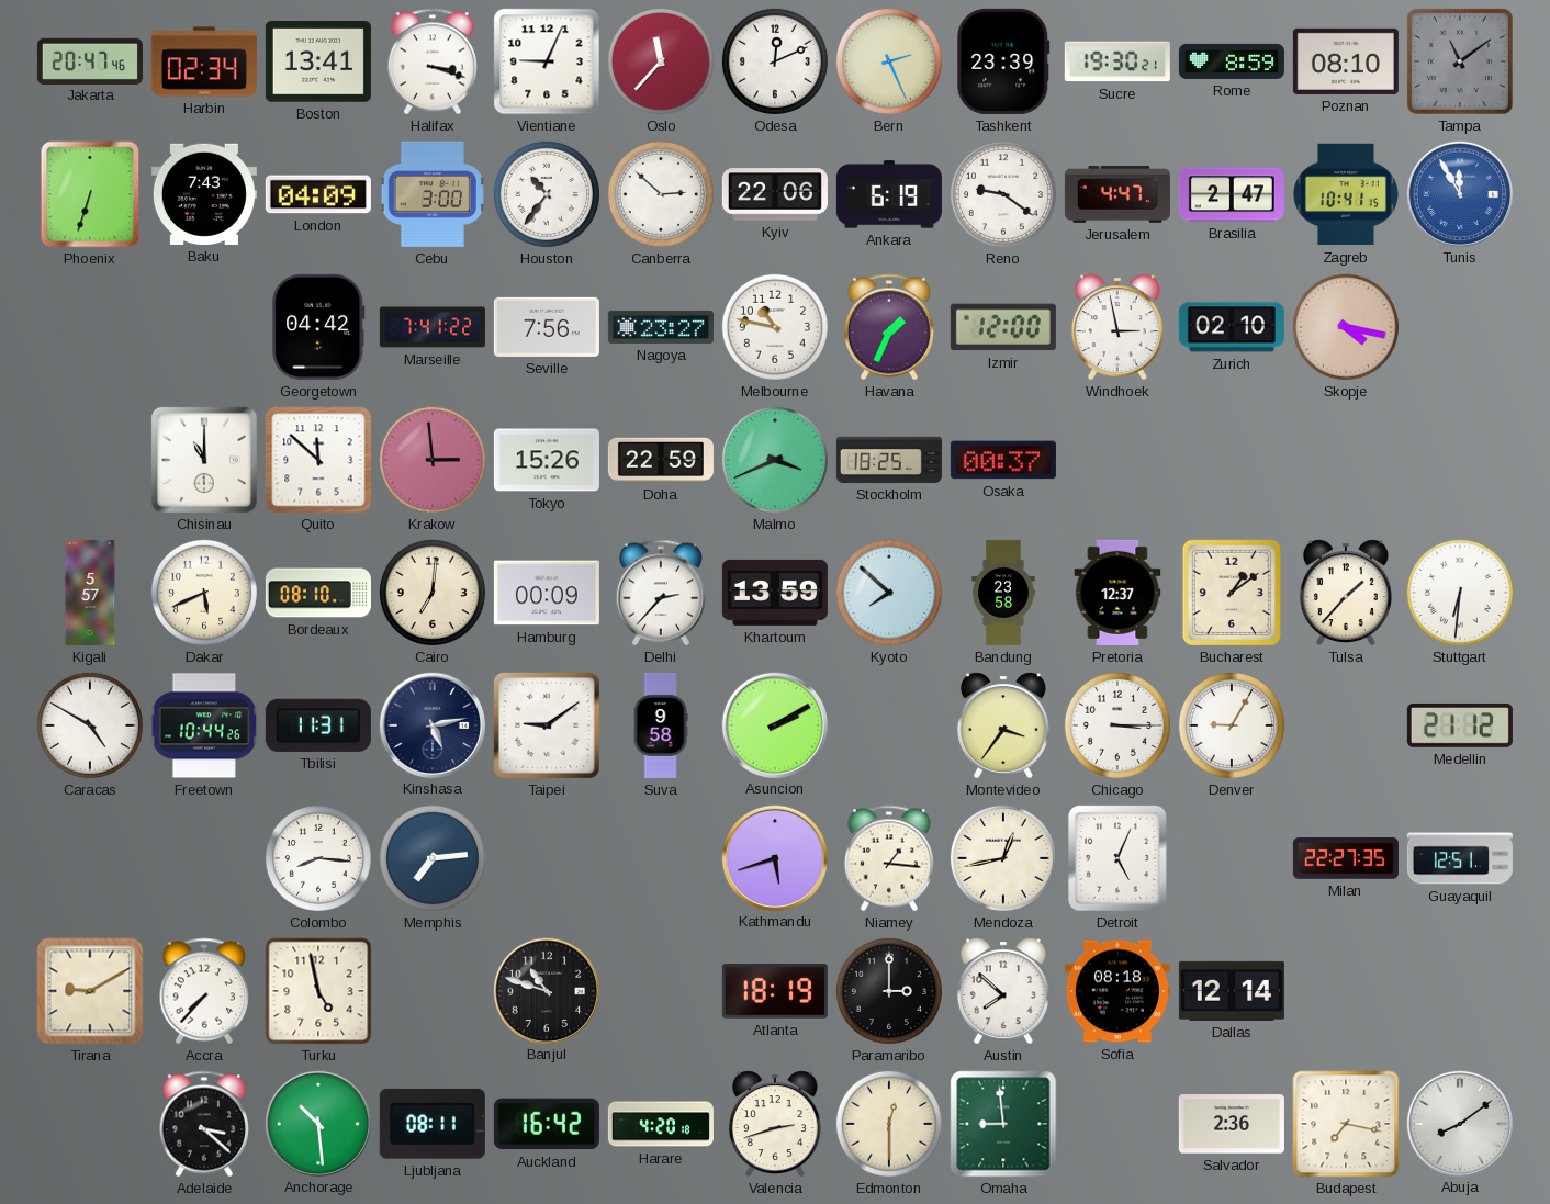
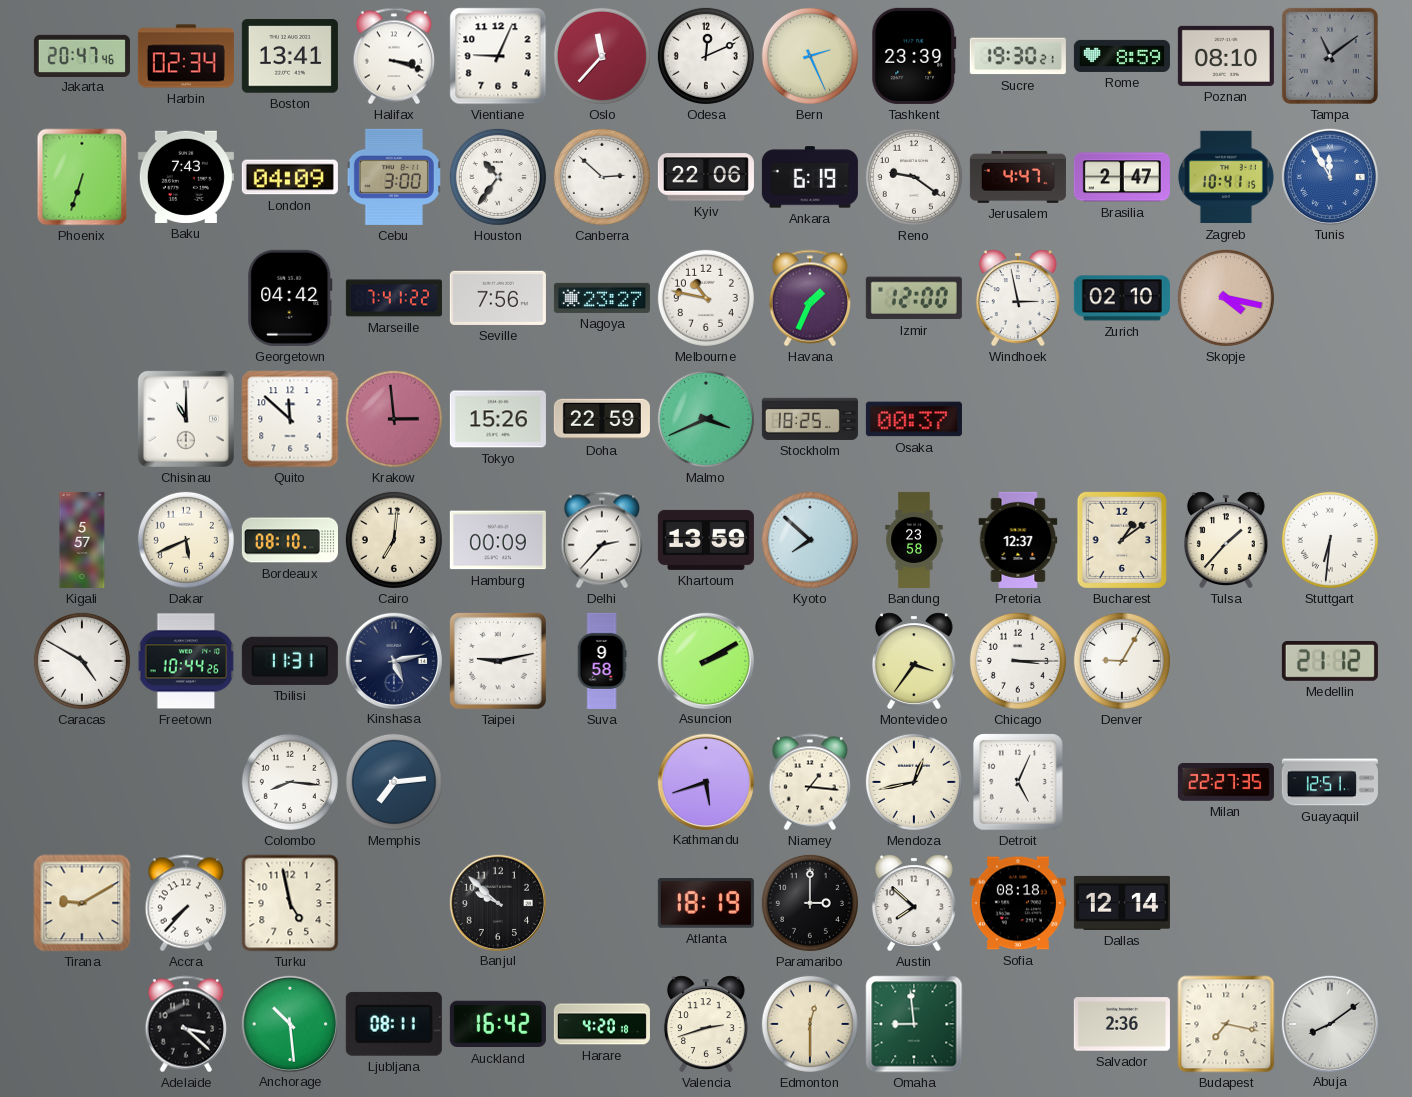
Taipei: 9:09 -> 9:13
Banjul: 10:48 -> 9:52
